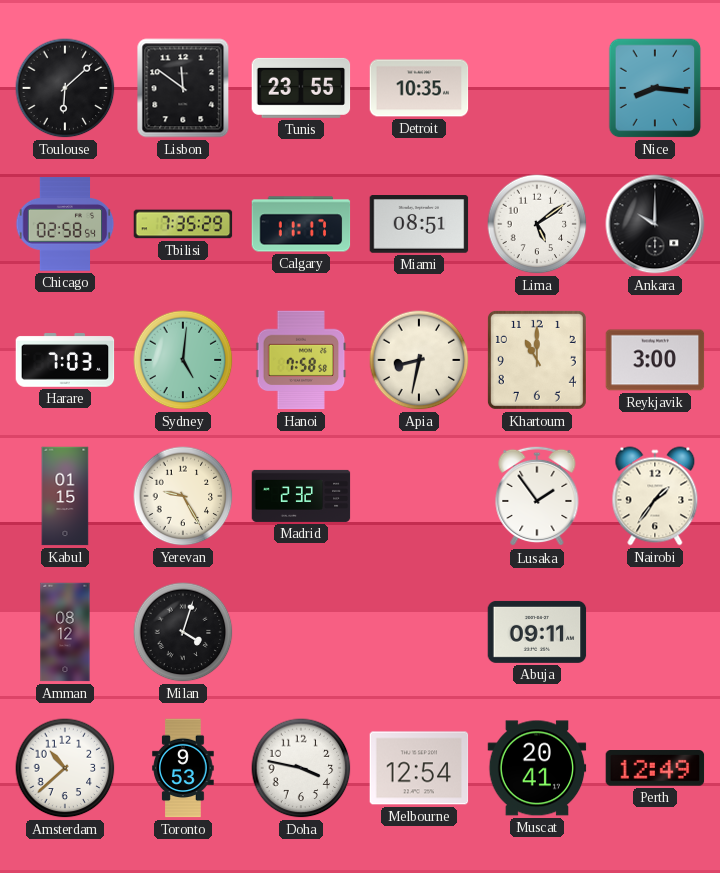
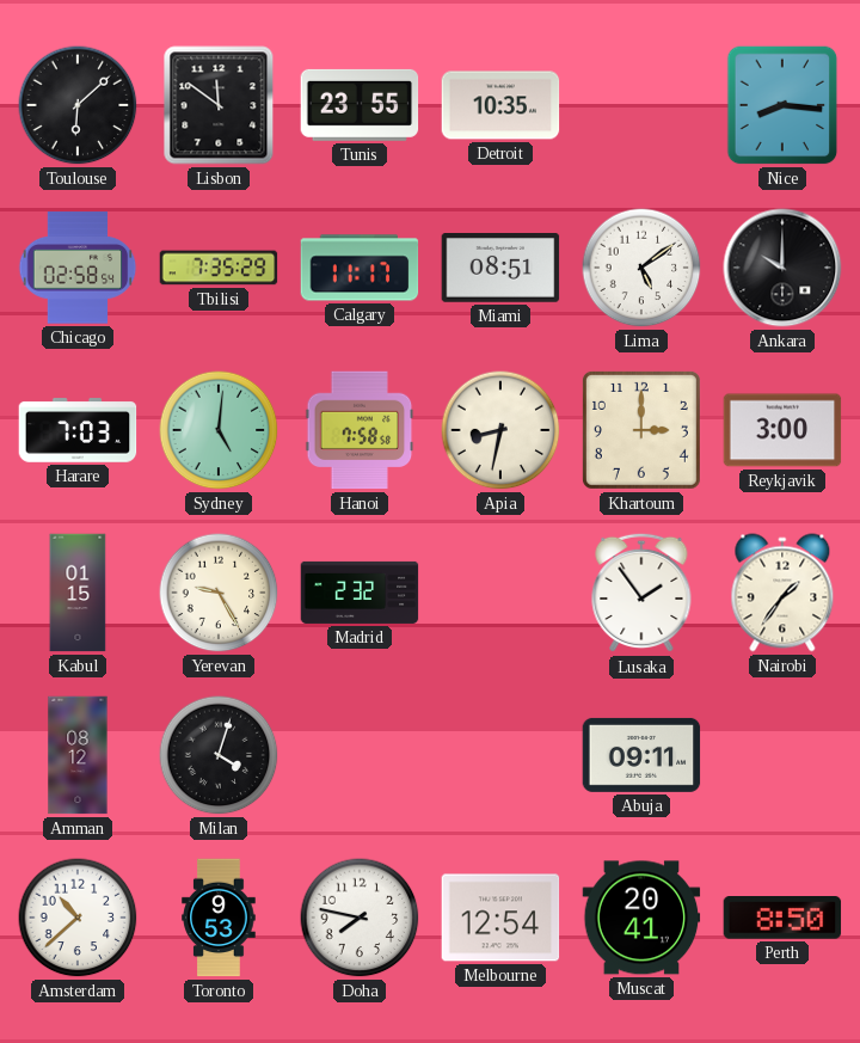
Khartoum: 11:00 -> 3:00
Doha: 3:47 -> 7:47
Perth: 12:49 -> 8:50
